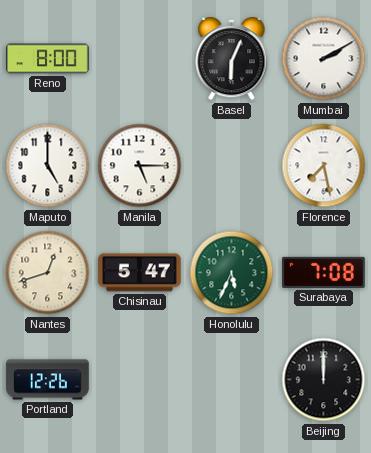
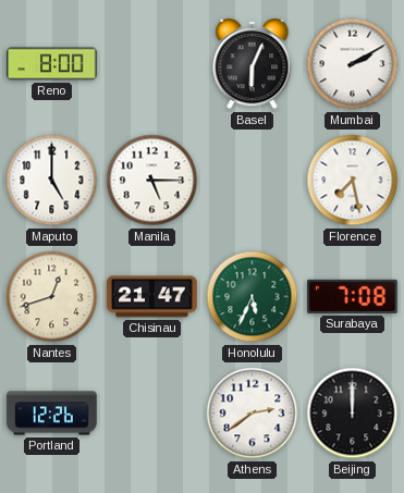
Chisinau: 5:47 -> 21:47
Athens: none -> 2:39
